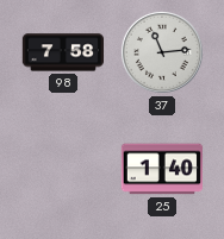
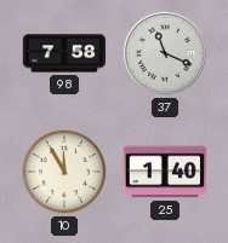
37: 11:14 -> 11:19
10: none -> 11:55
